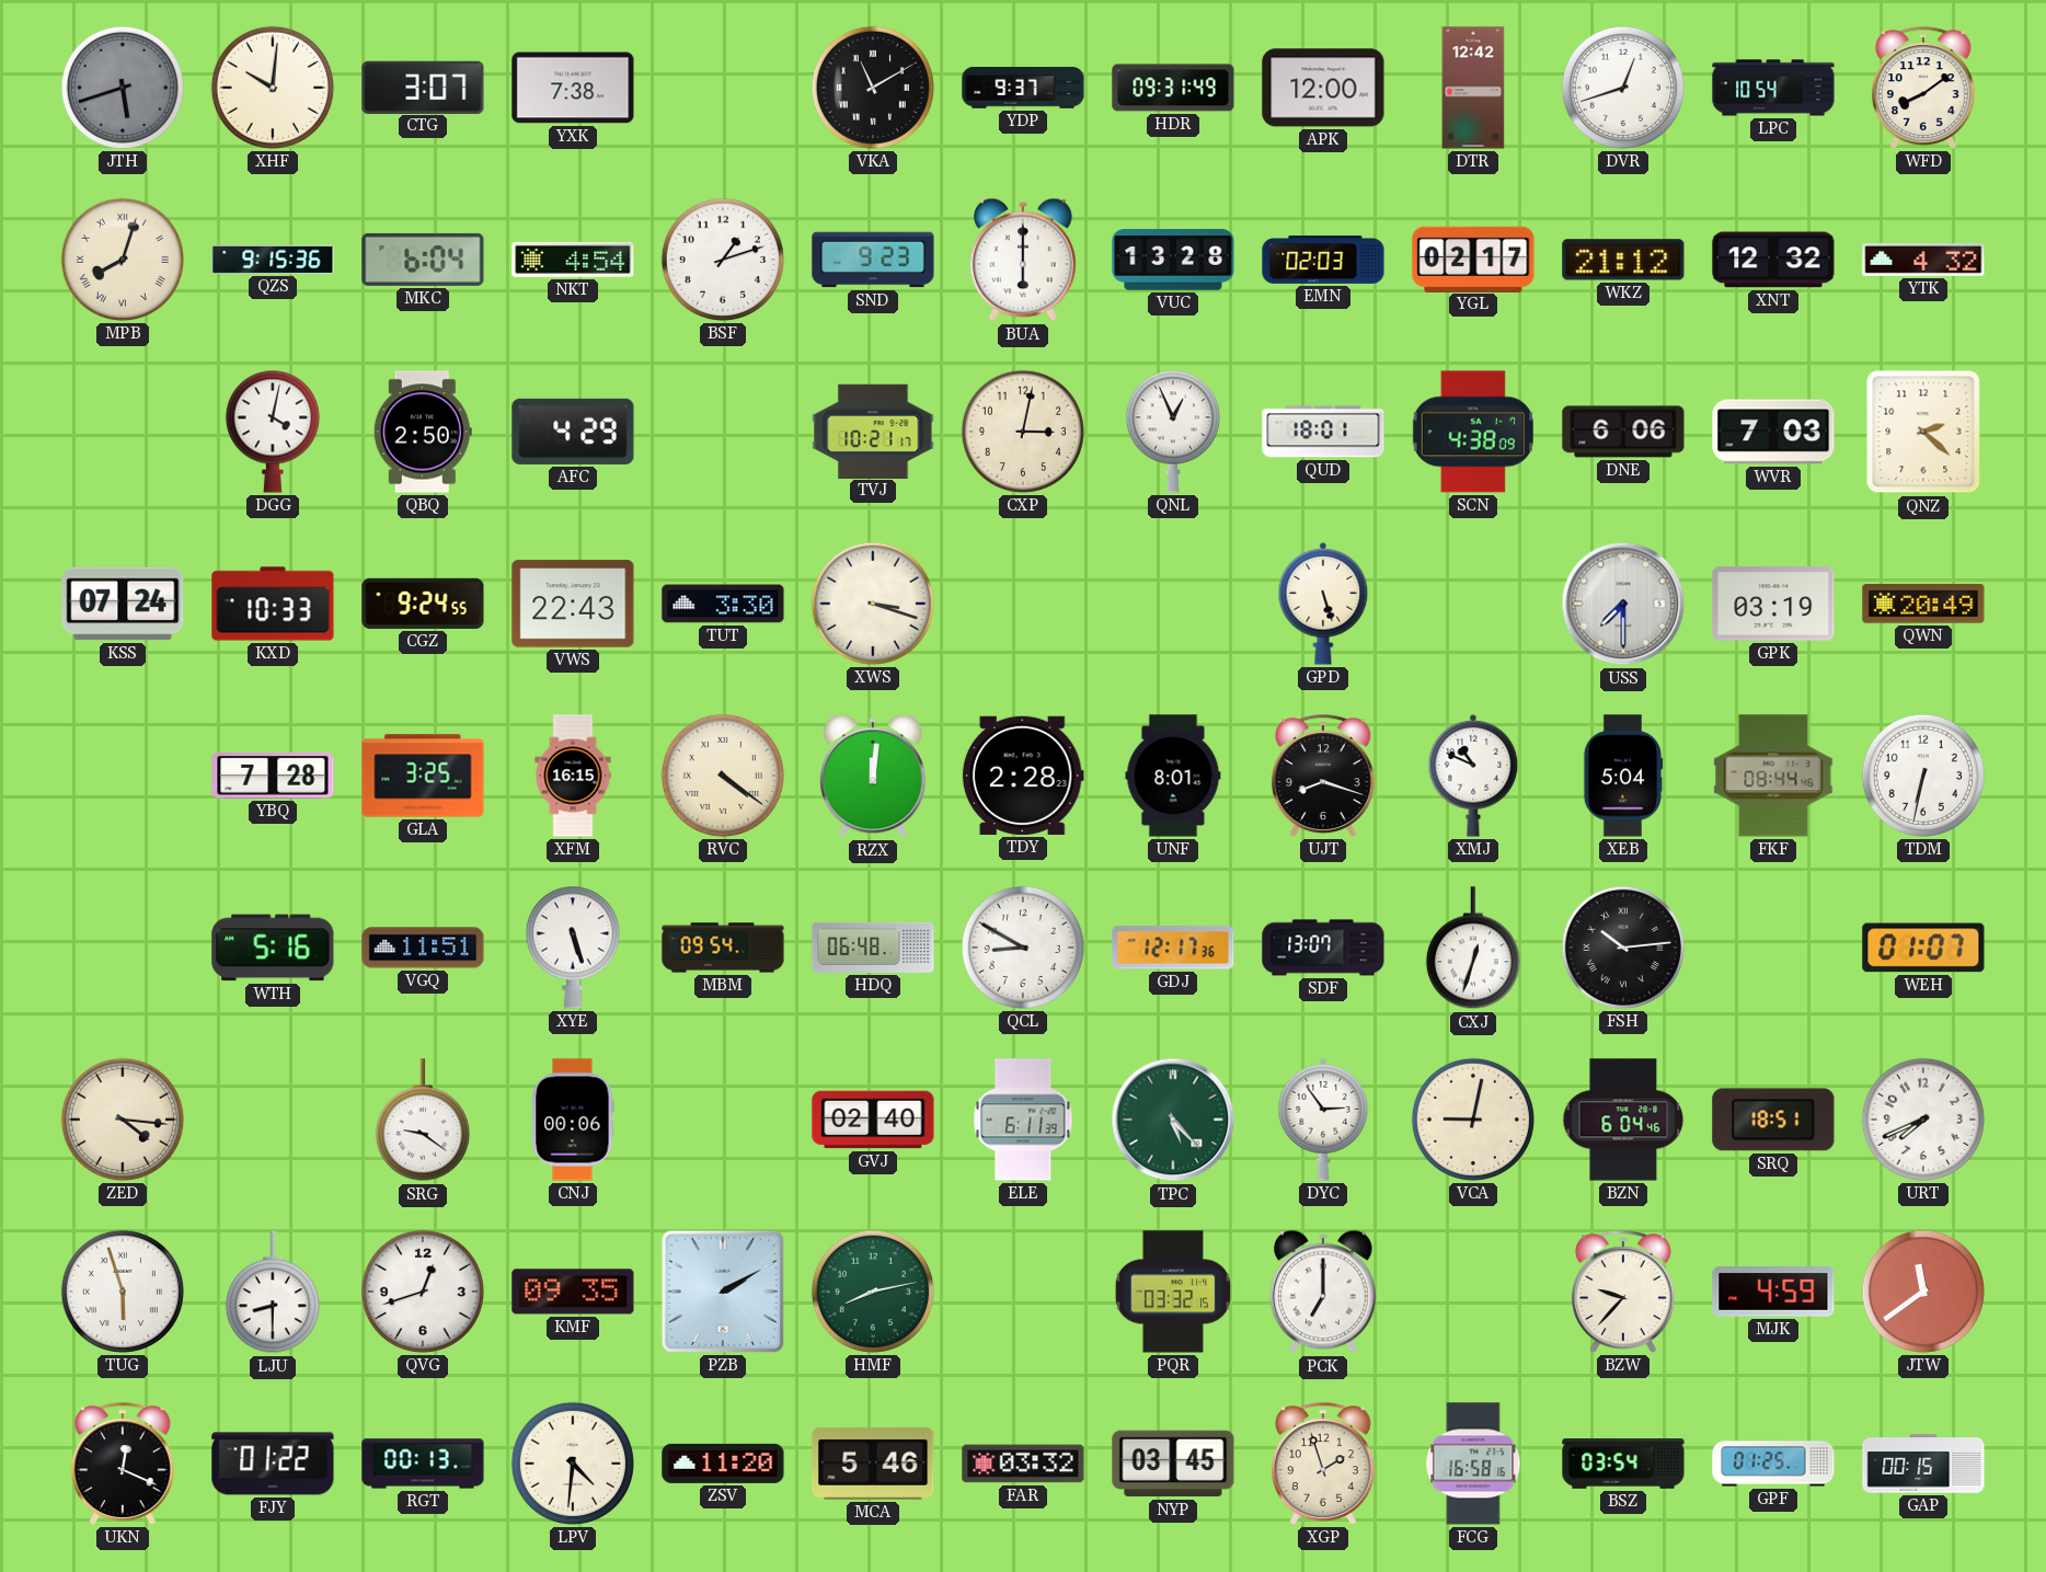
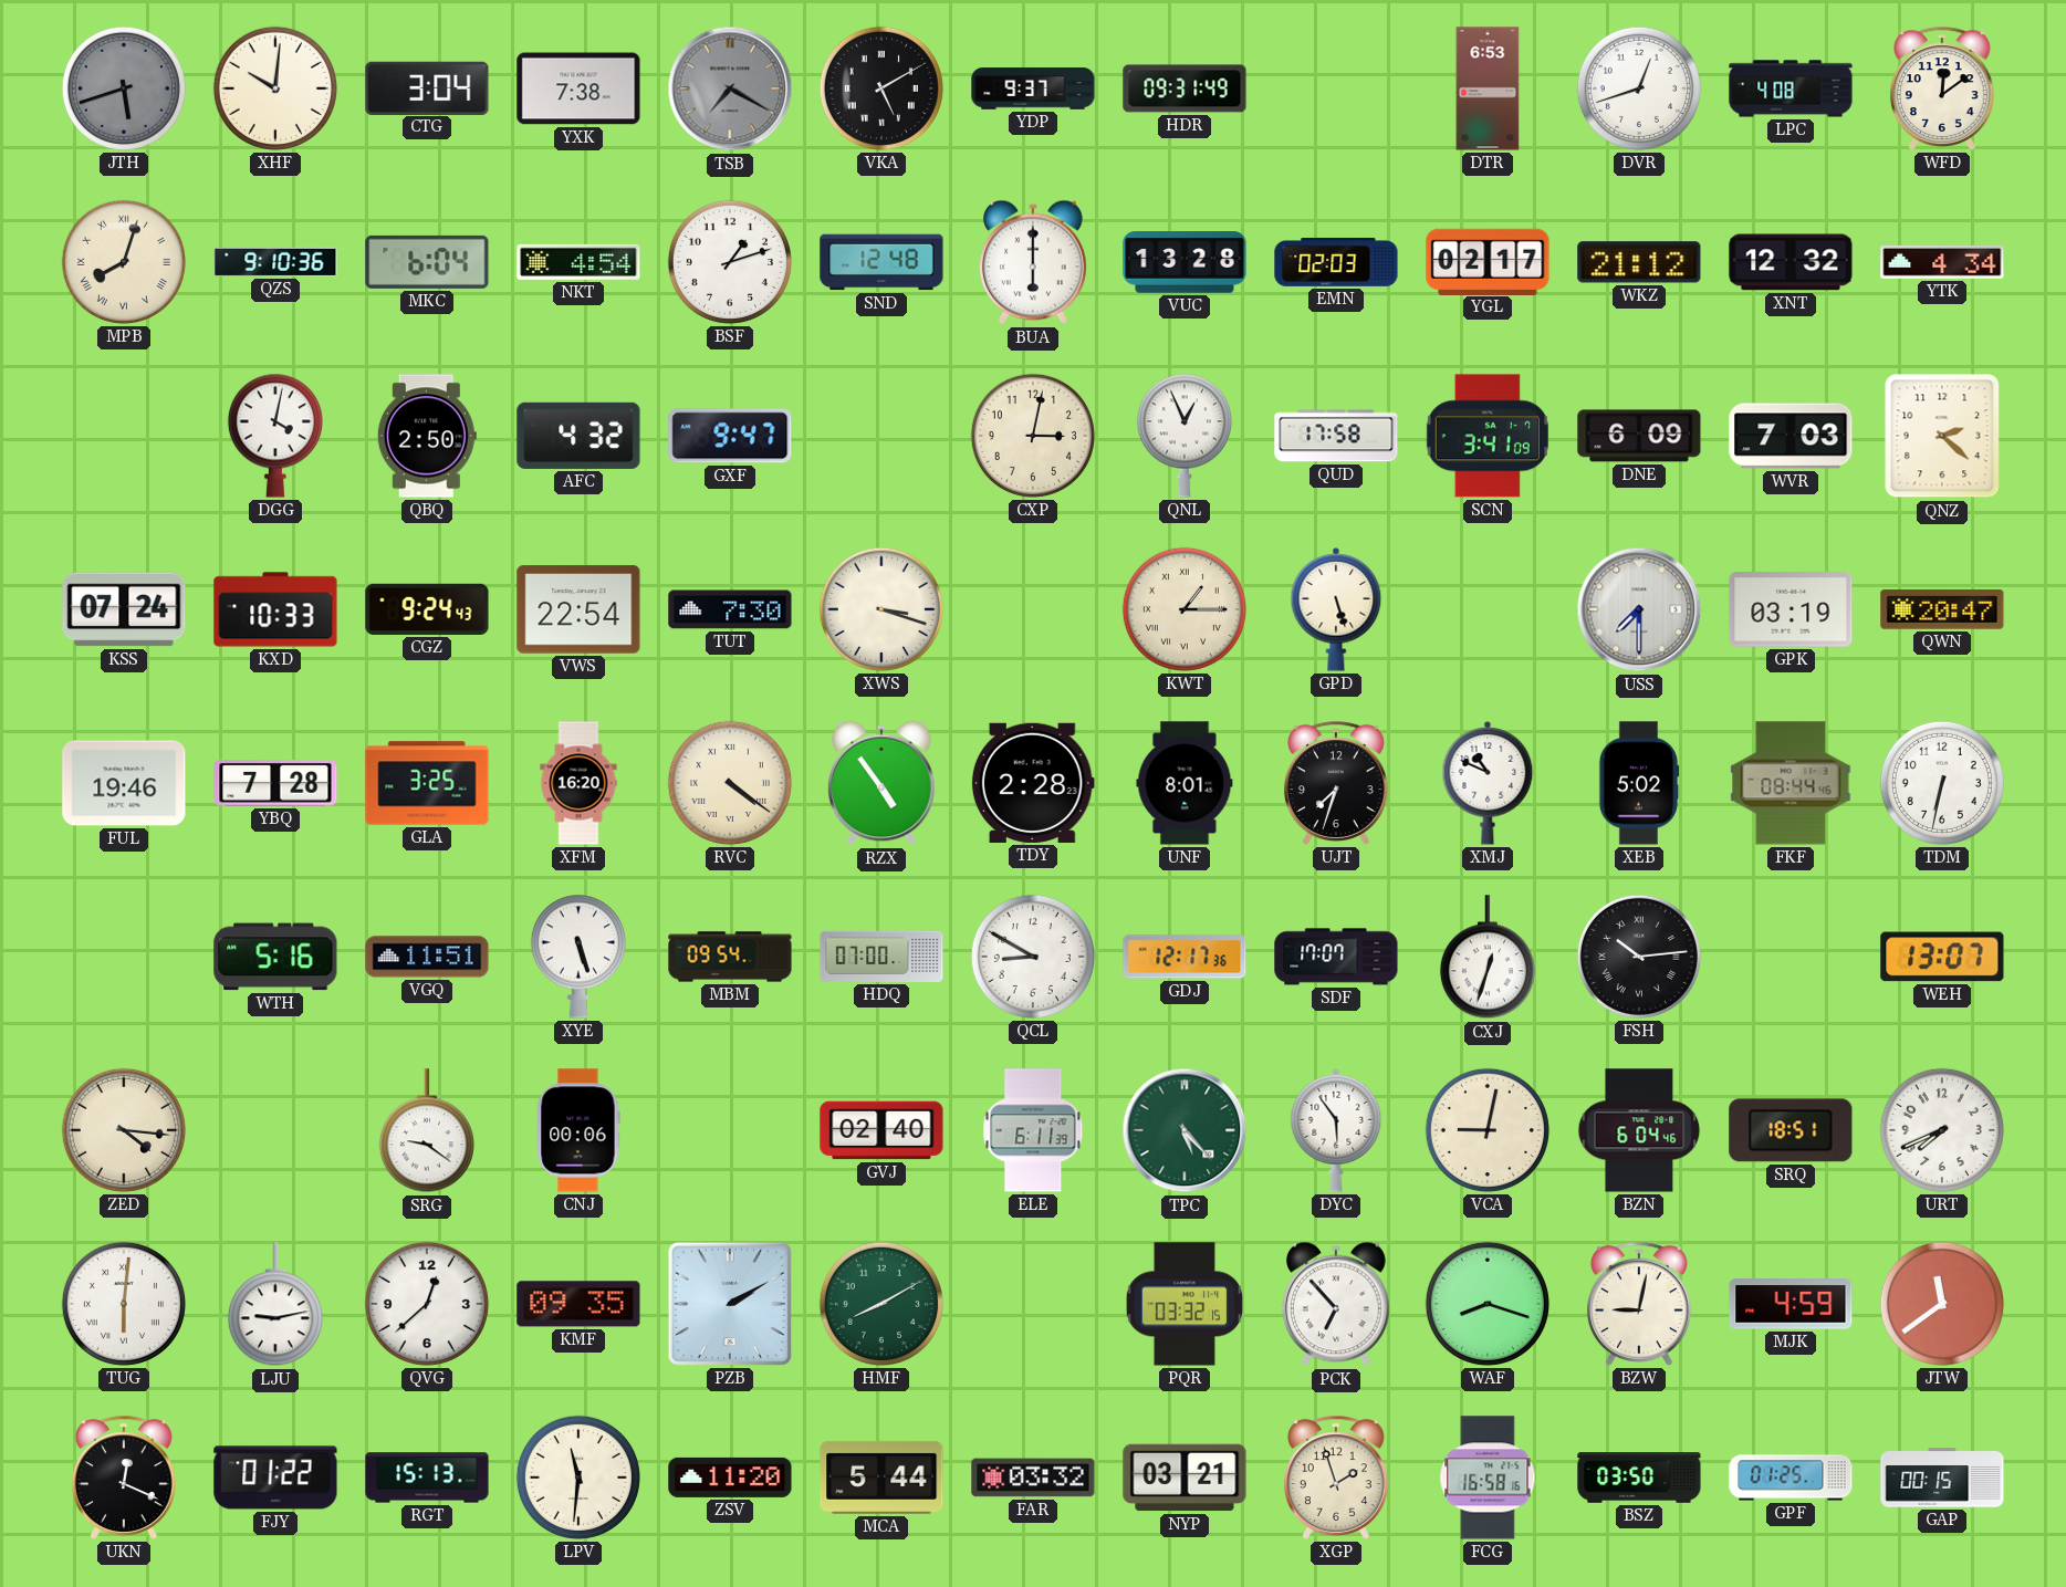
CTG: 3:07 -> 3:04
TSB: none -> 7:20
VKA: 11:10 -> 5:10
APK: 12:00 -> none
DTR: 12:42 -> 6:53
LPC: 10:54 -> 4:08
WFD: 8:09 -> 12:09
QZS: 9:15 -> 9:10
SND: 9:23 -> 12:48
YTK: 4:32 -> 4:34
AFC: 4:29 -> 4:32
GXF: none -> 9:47
TVJ: 10:21 -> none
QUD: 18:01 -> 17:58
SCN: 4:38 -> 3:41
DNE: 6:06 -> 6:09
CGZ: 9:24:55 -> 9:24:43
VWS: 22:43 -> 22:54
TUT: 3:30 -> 7:30
KWT: none -> 1:15
QWN: 20:49 -> 20:47
FUL: none -> 19:46
XFM: 16:15 -> 16:20
RZX: 12:01 -> 4:54
UJT: 8:18 -> 7:33
XEB: 5:04 -> 5:02
HDQ: 06:48 -> 07:00
SDF: 13:07 -> 17:07
WEH: 01:07 -> 13:07
DYC: 2:54 -> 5:54
TUG: 5:57 -> 6:01
LJU: 8:30 -> 9:13
QVG: 12:42 -> 12:38
HMF: 8:13 -> 8:10
PCK: 7:00 -> 6:53
WAF: none -> 8:18
BZW: 9:37 -> 9:02
RGT: 00:13 -> 15:13
LPV: 4:31 -> 11:31
MCA: 5:46 -> 5:44
NYP: 03:45 -> 03:21
BSZ: 03:54 -> 03:50
